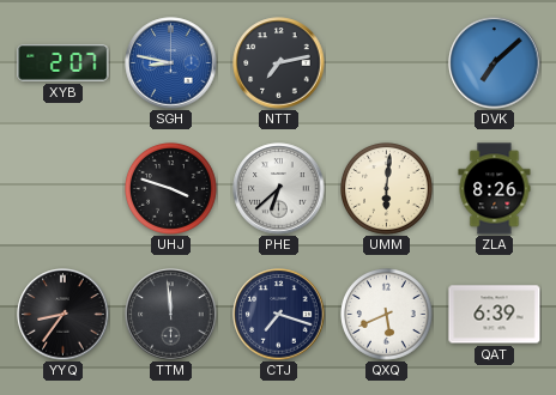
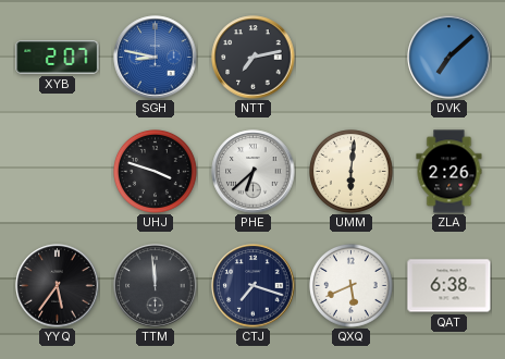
ZLA: 8:26 -> 2:26
YYQ: 8:36 -> 5:36
QAT: 6:39 -> 6:38
